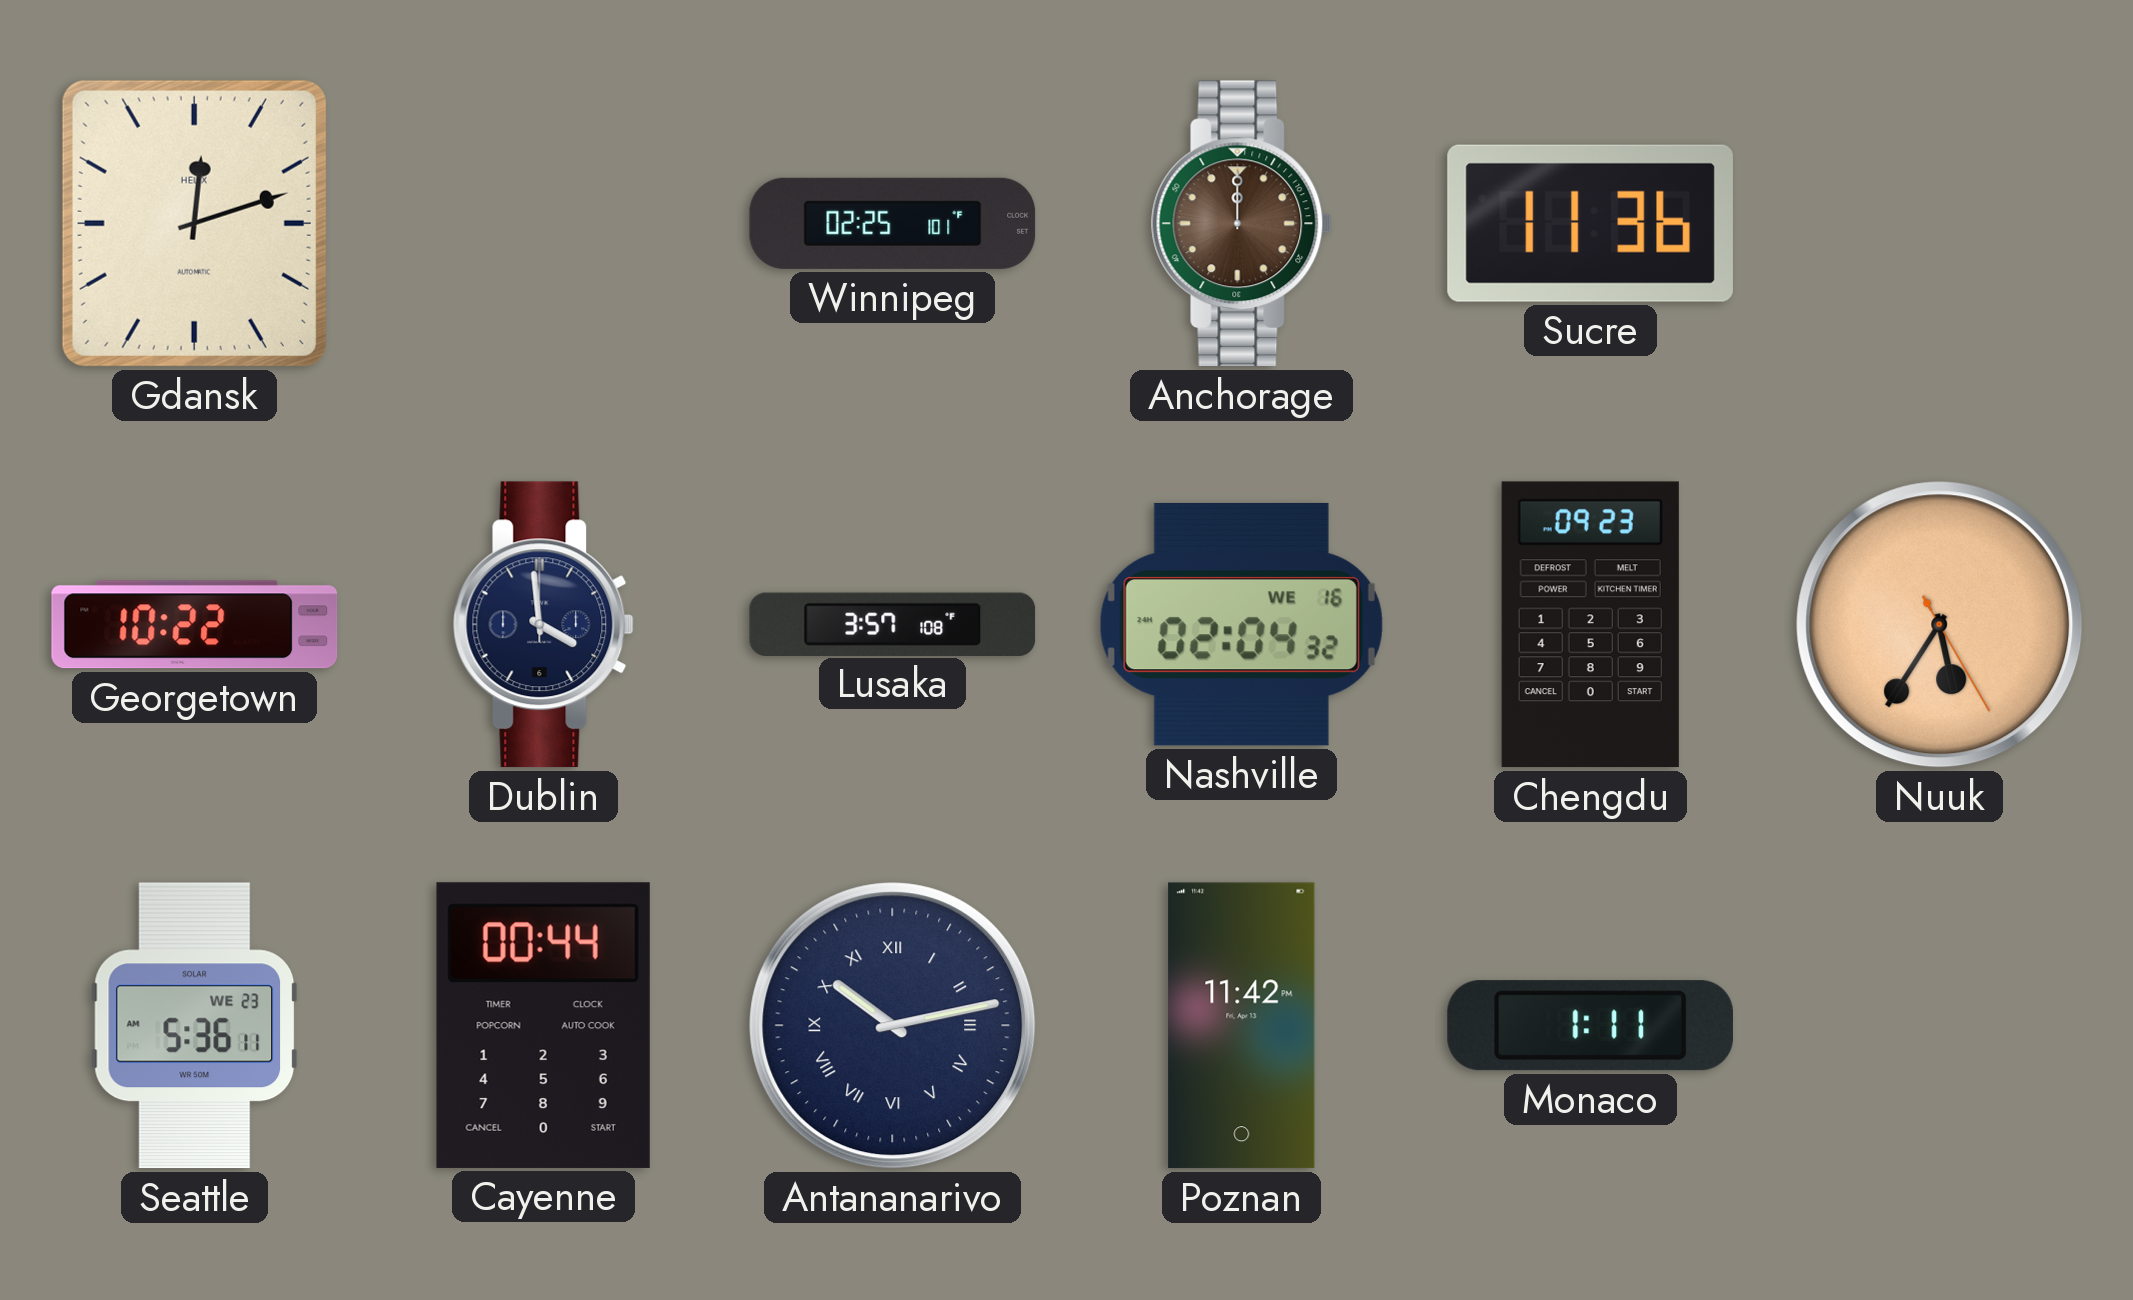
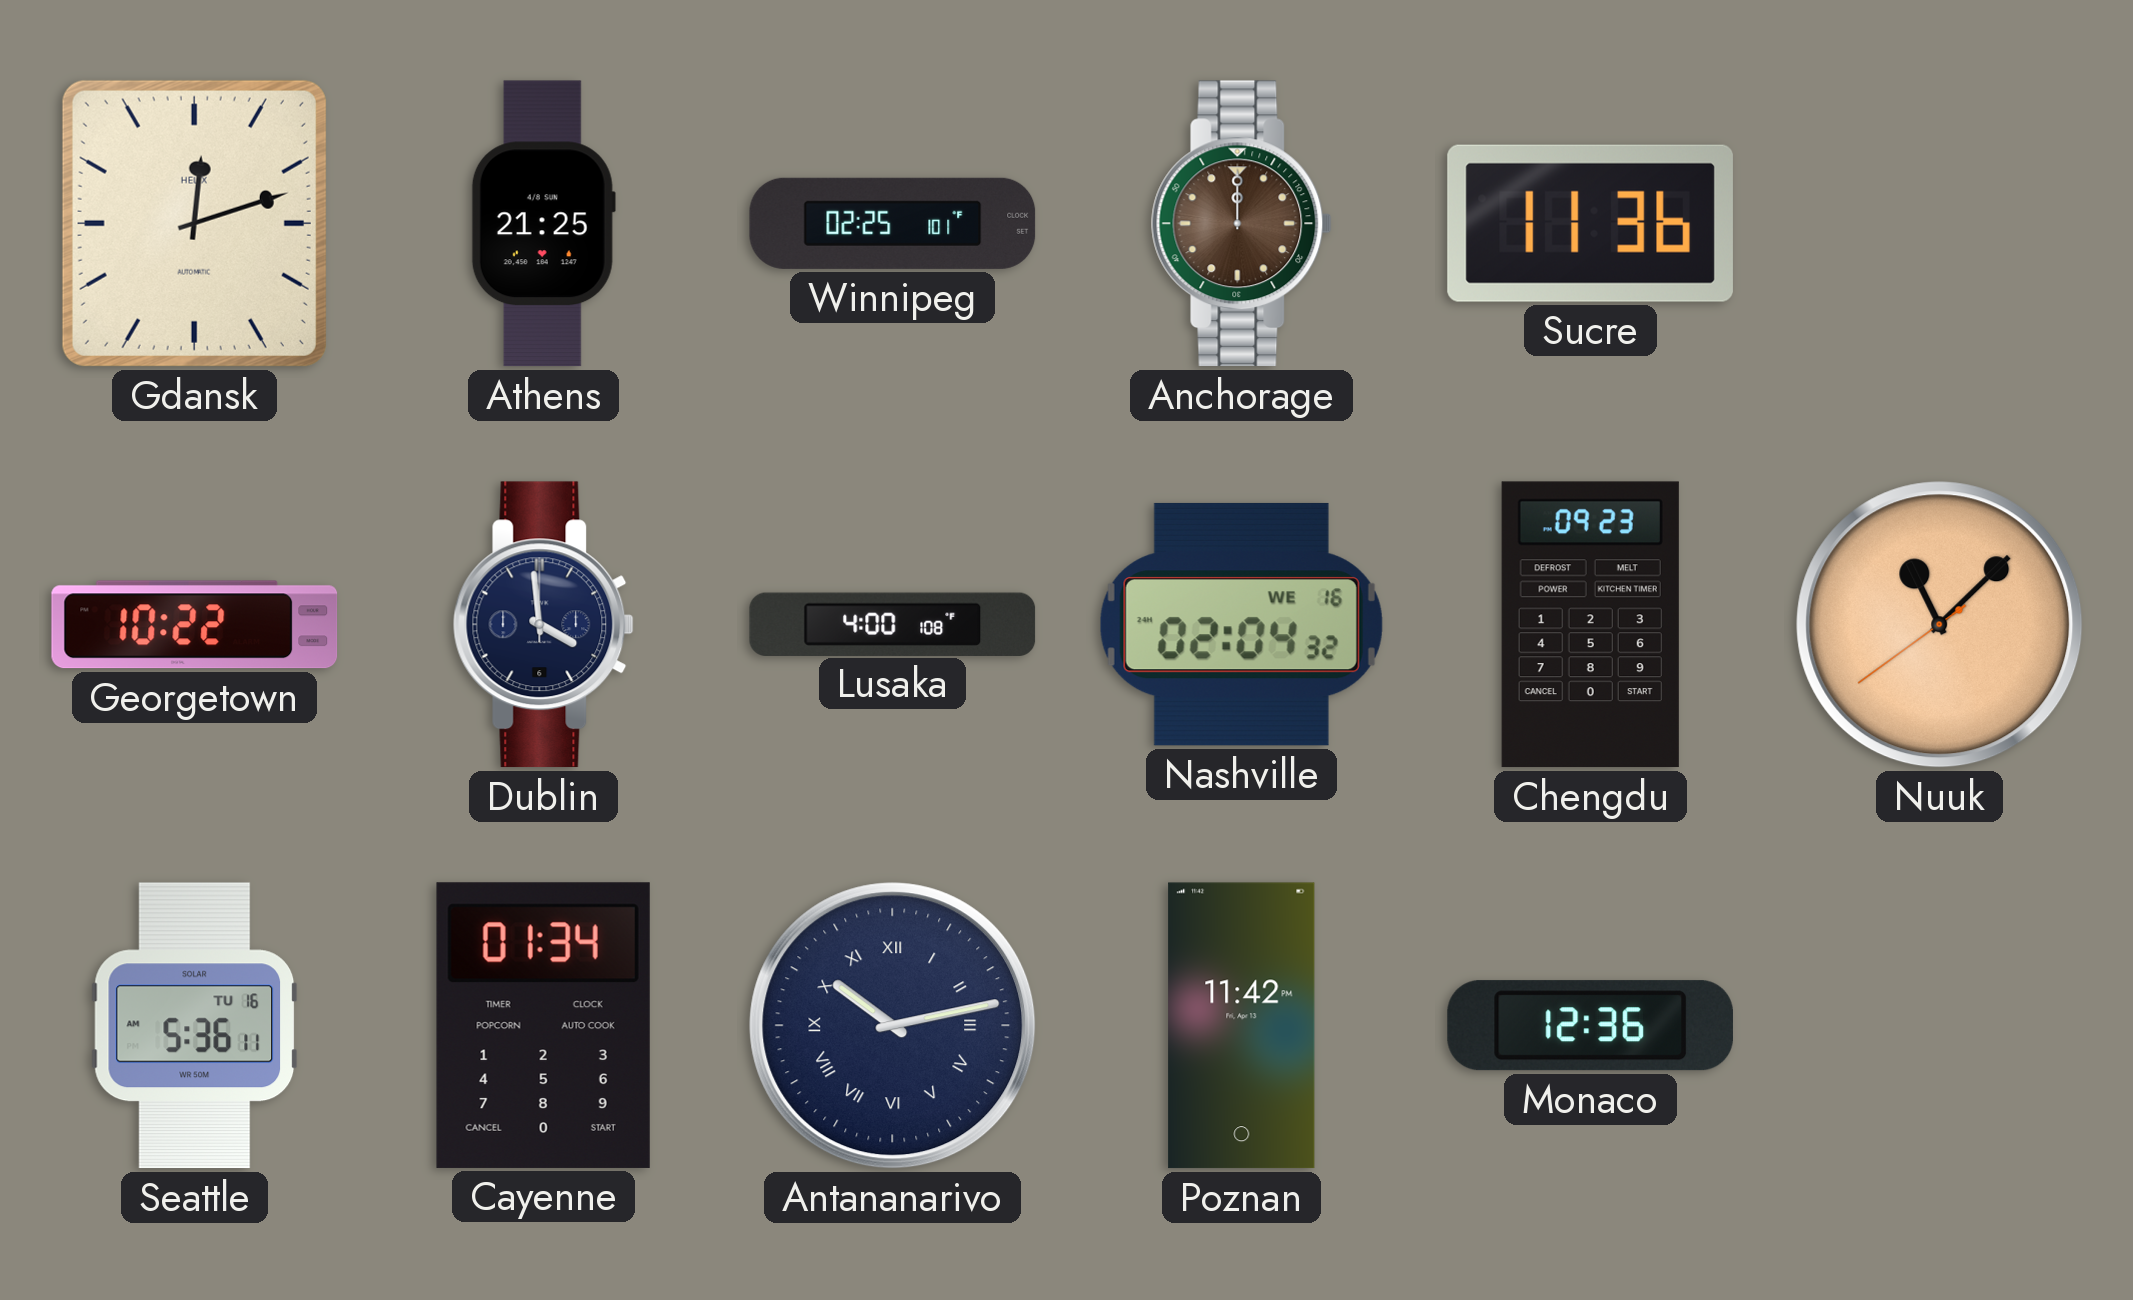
Athens: none -> 21:25
Lusaka: 3:57 -> 4:00
Nuuk: 5:35 -> 11:07
Seattle date: WE 23 -> TU 16
Cayenne: 00:44 -> 01:34
Monaco: 1:11 -> 12:36
